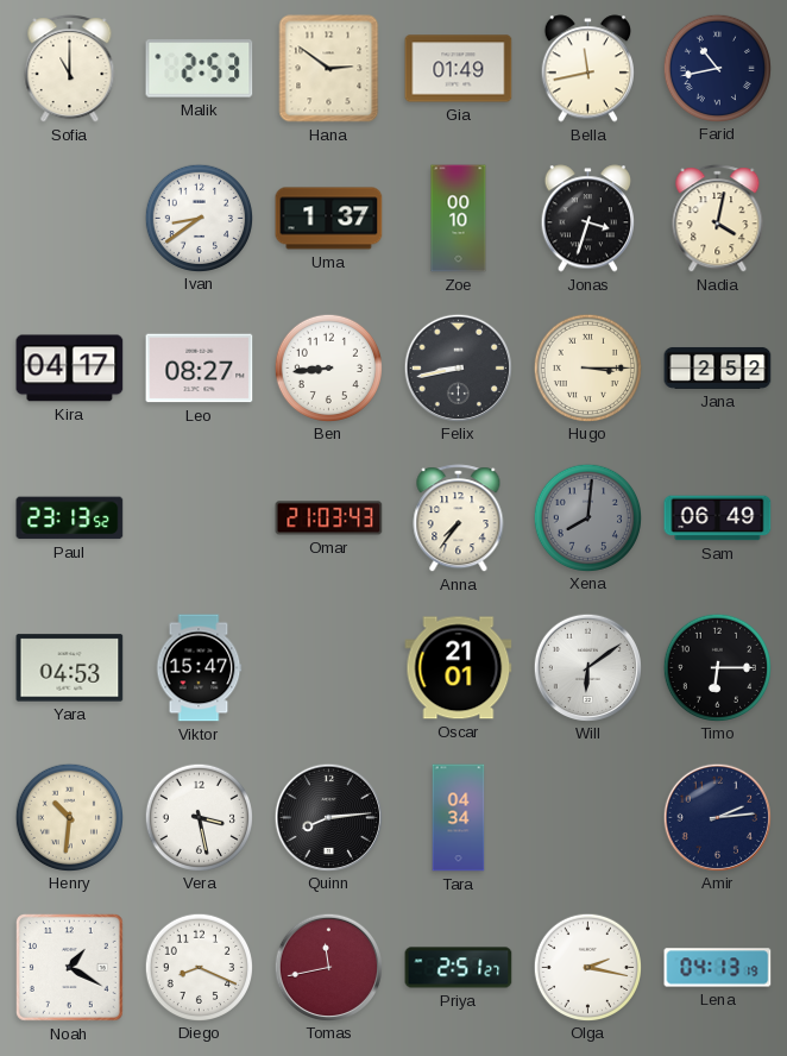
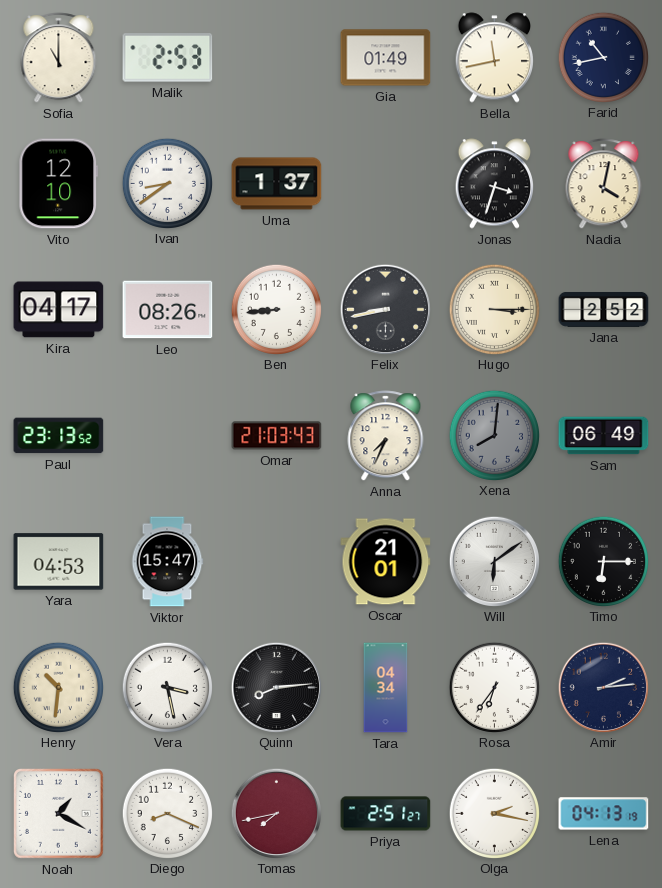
Hana: 2:51 -> none
Vito: none -> 12:10
Zoe: 00:10 -> none
Leo: 08:27 -> 08:26
Anna: 7:36 -> 7:34
Rosa: none -> 6:36
Tomas: 11:43 -> 7:43
